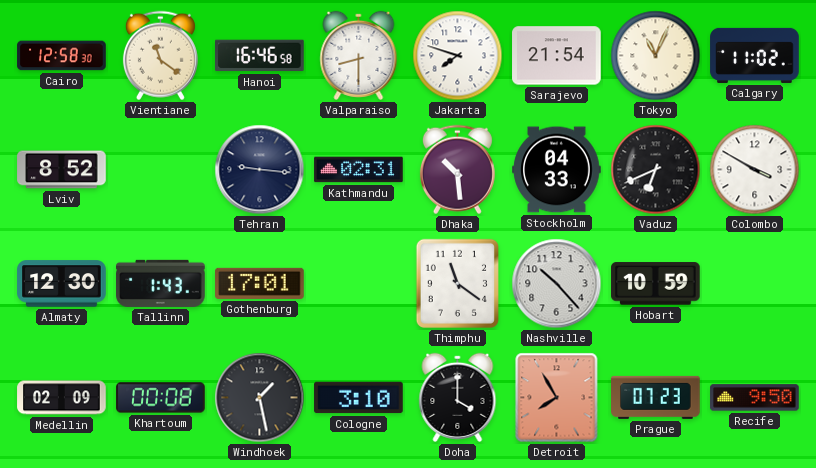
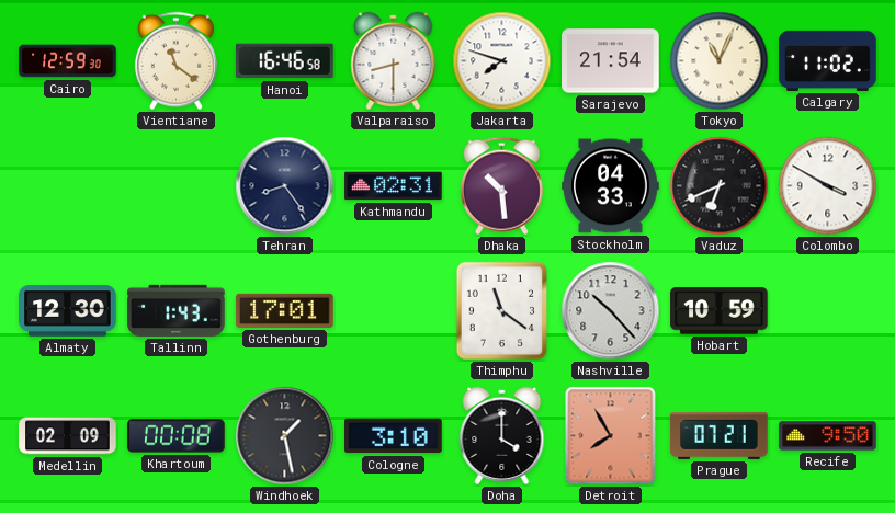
Cairo: 12:58 -> 12:59
Lviv: 8:52 -> none
Tehran: 9:16 -> 8:24
Prague: 07:23 -> 07:21
